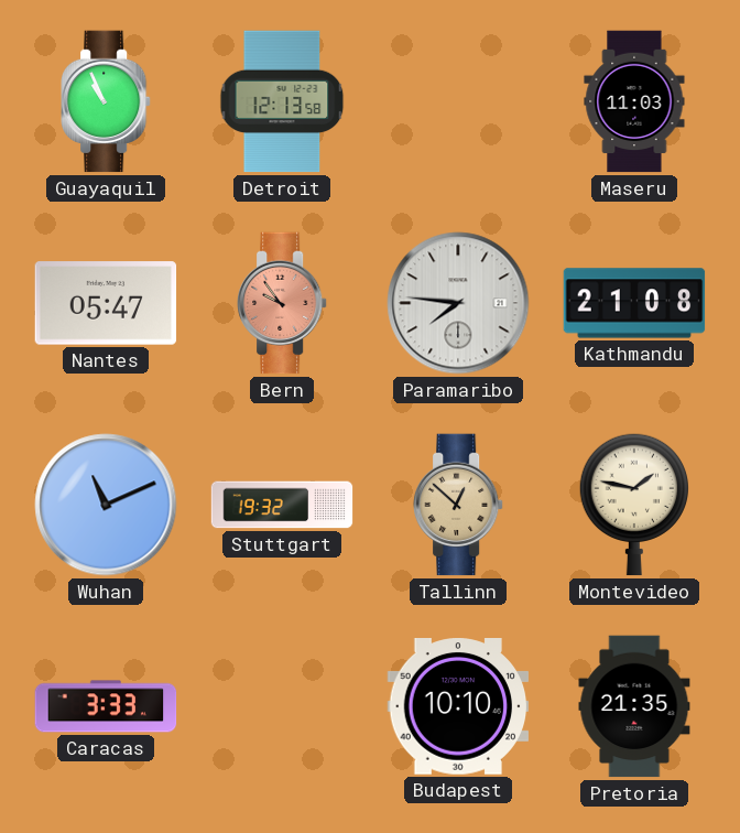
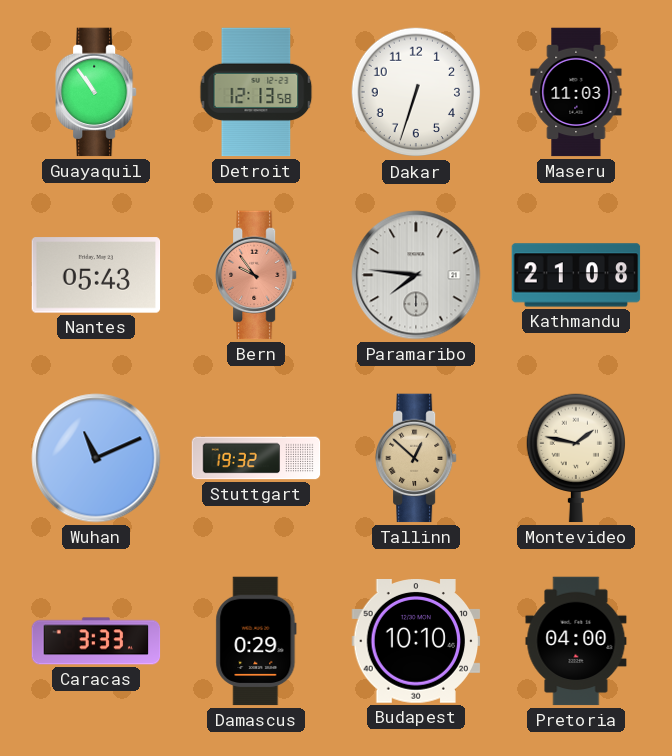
Guayaquil: 10:56 -> 10:54
Dakar: none -> 6:33
Nantes: 05:47 -> 05:43
Damascus: none -> 0:29
Pretoria: 21:35 -> 04:00
